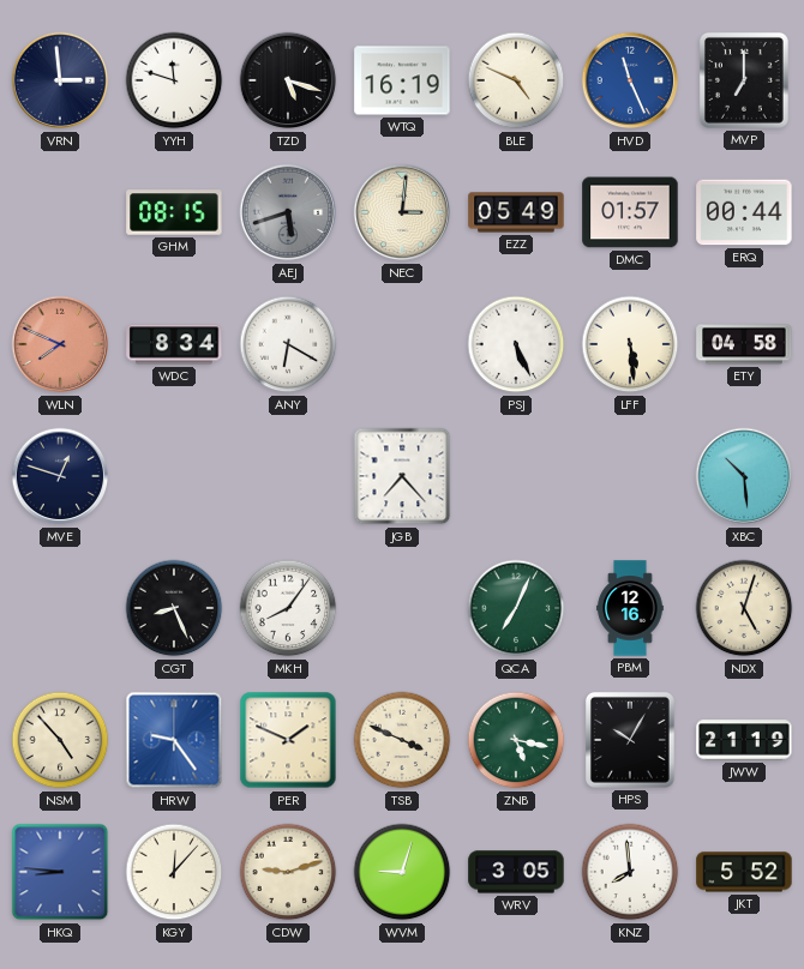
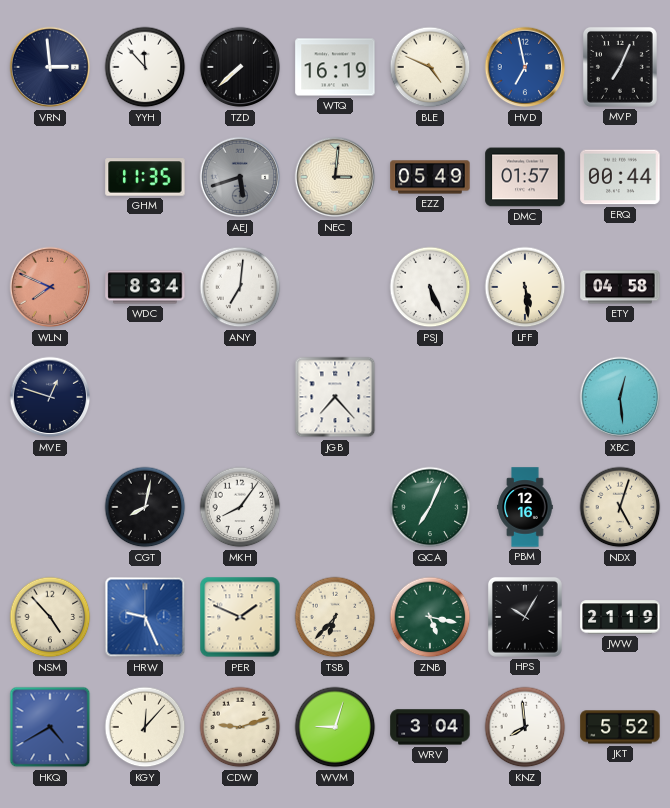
YYH: 11:48 -> 11:53
TZD: 5:18 -> 7:38
HVD: 11:26 -> 6:58
MVP: 7:00 -> 7:04
GHM: 08:15 -> 11:35
ANY: 6:20 -> 7:01
XBC: 10:29 -> 12:29
CGT: 8:26 -> 8:02
HRW: 9:24 -> 9:26
TSB: 3:49 -> 6:37
HKQ: 8:46 -> 4:40
WRV: 3:05 -> 3:04
